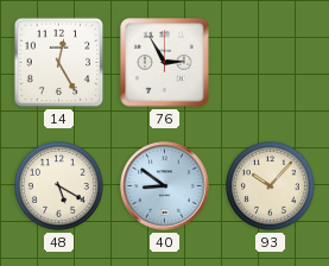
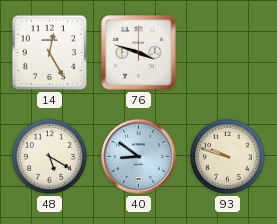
76: 2:55 -> 3:48
93: 10:07 -> 9:48
